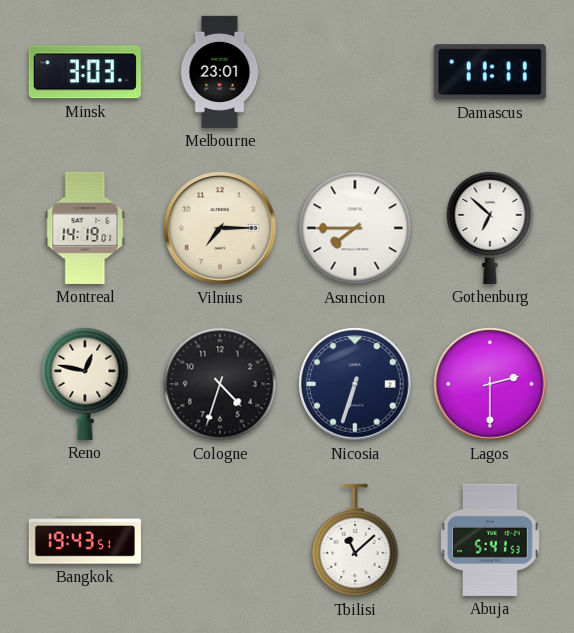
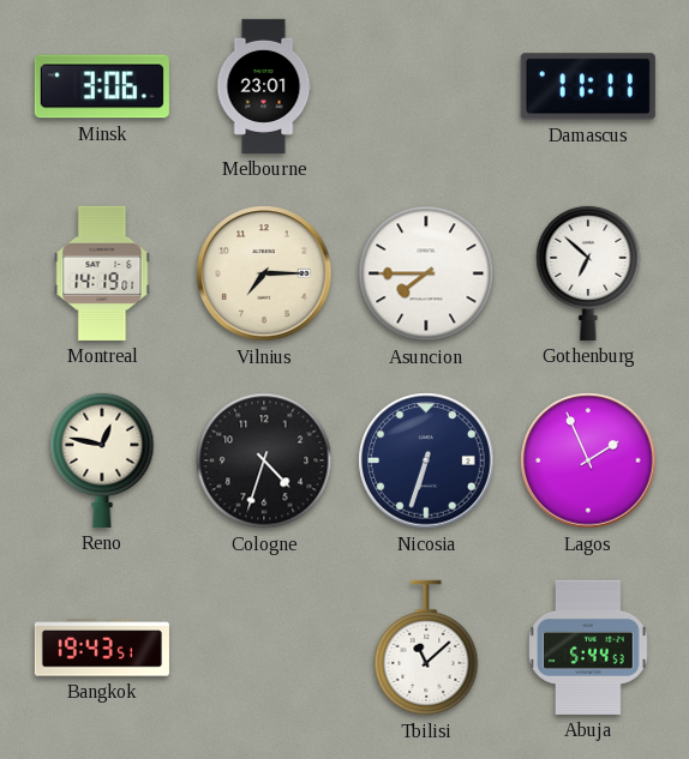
Minsk: 3:03 -> 3:06
Lagos: 2:30 -> 1:56
Abuja: 5:41 -> 5:44
